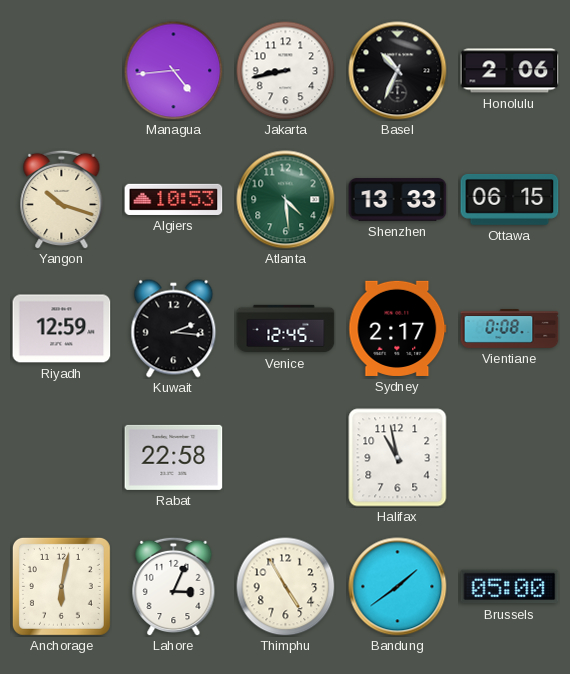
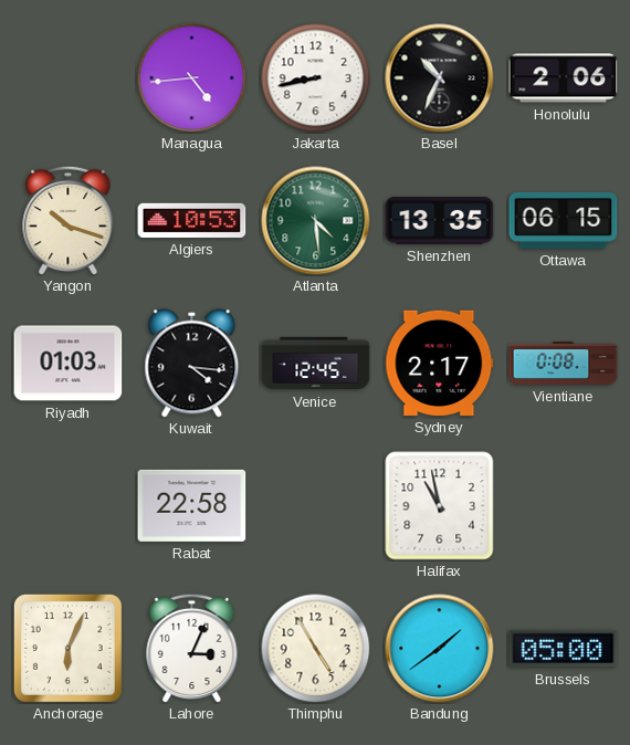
Shenzhen: 13:33 -> 13:35
Riyadh: 12:59 -> 01:03
Kuwait: 2:16 -> 4:16
Anchorage: 6:02 -> 6:04
